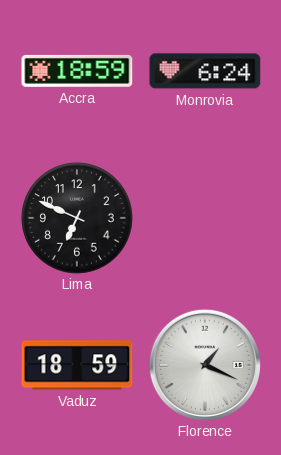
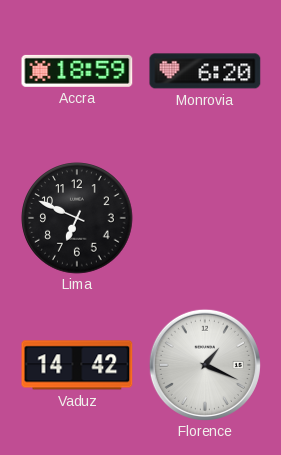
Monrovia: 6:24 -> 6:20
Vaduz: 18:59 -> 14:42
